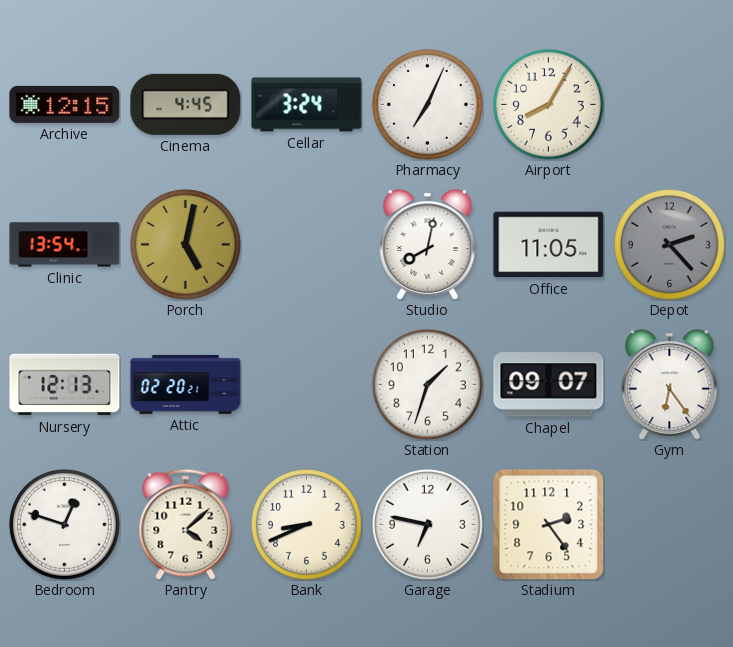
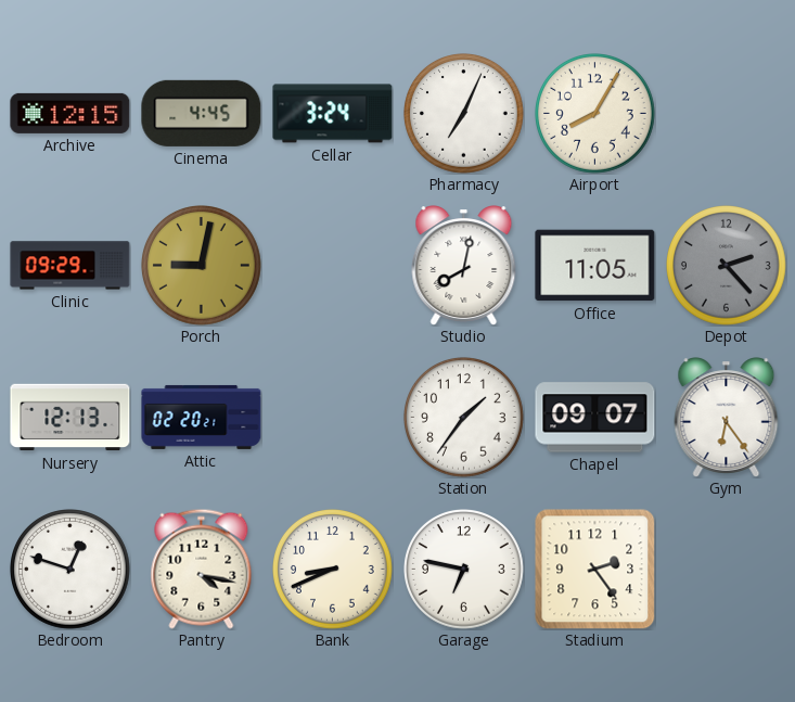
Clinic: 13:54 -> 09:29
Porch: 5:02 -> 9:02
Station: 1:33 -> 1:36
Pantry: 4:08 -> 4:17
